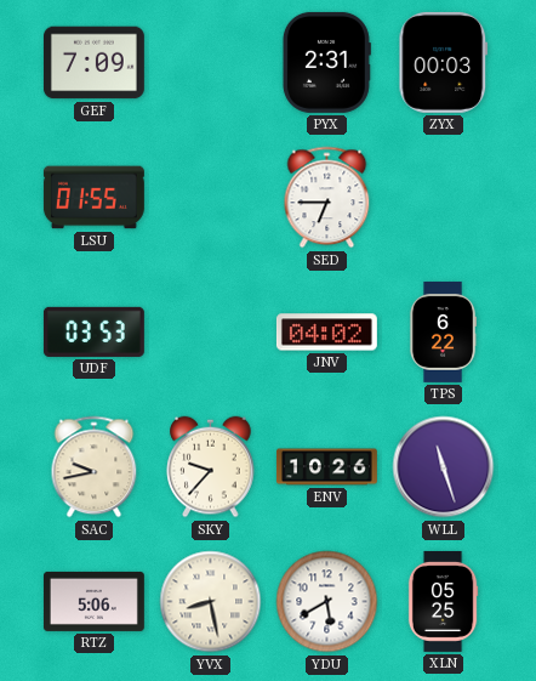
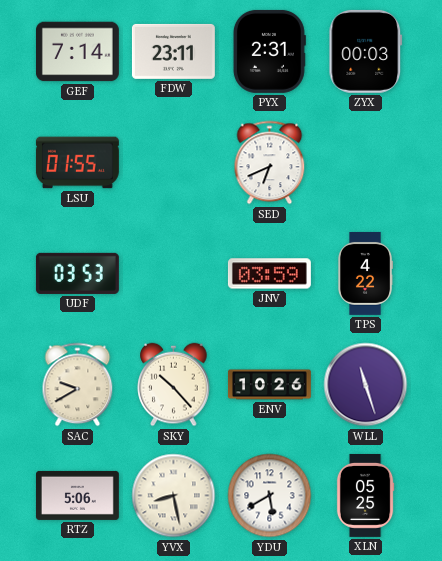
GEF: 7:09 -> 7:14
FDW: none -> 23:11
SED: 6:45 -> 6:41
JNV: 04:02 -> 03:59
TPS: 6:22 -> 4:22
SAC: 9:43 -> 9:40
SKY: 9:37 -> 10:23
